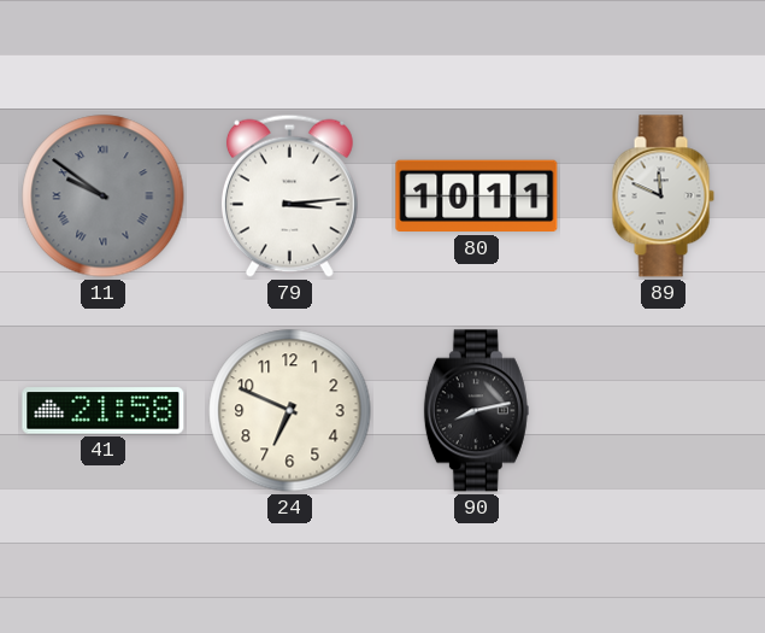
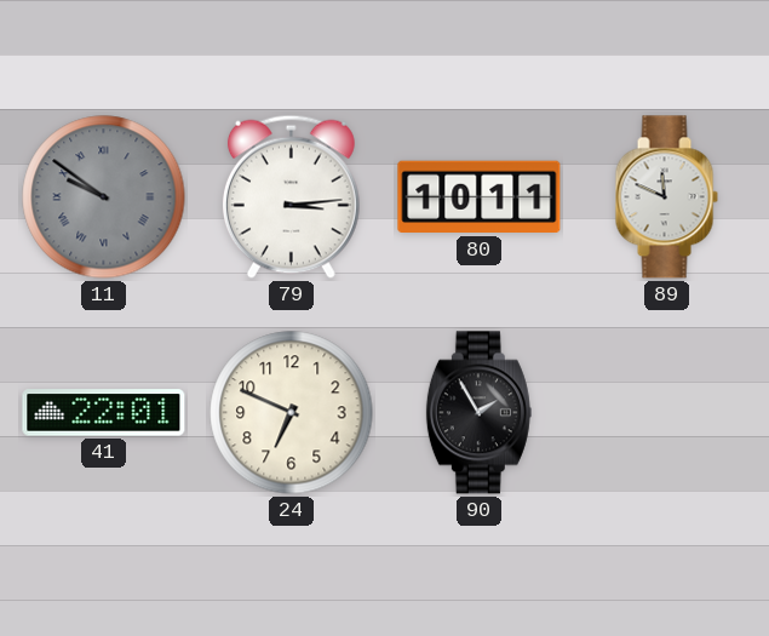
41: 21:58 -> 22:01
90: 8:13 -> 1:55
